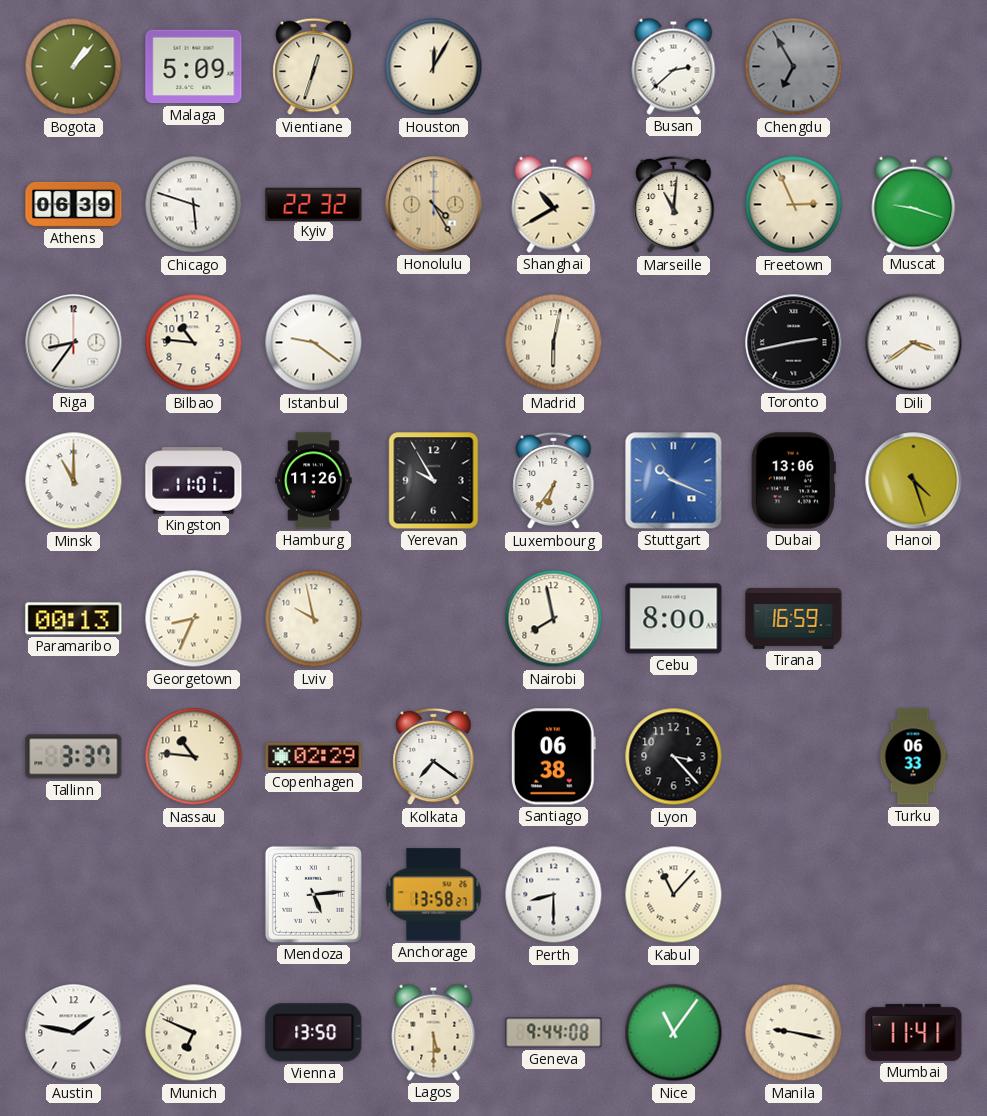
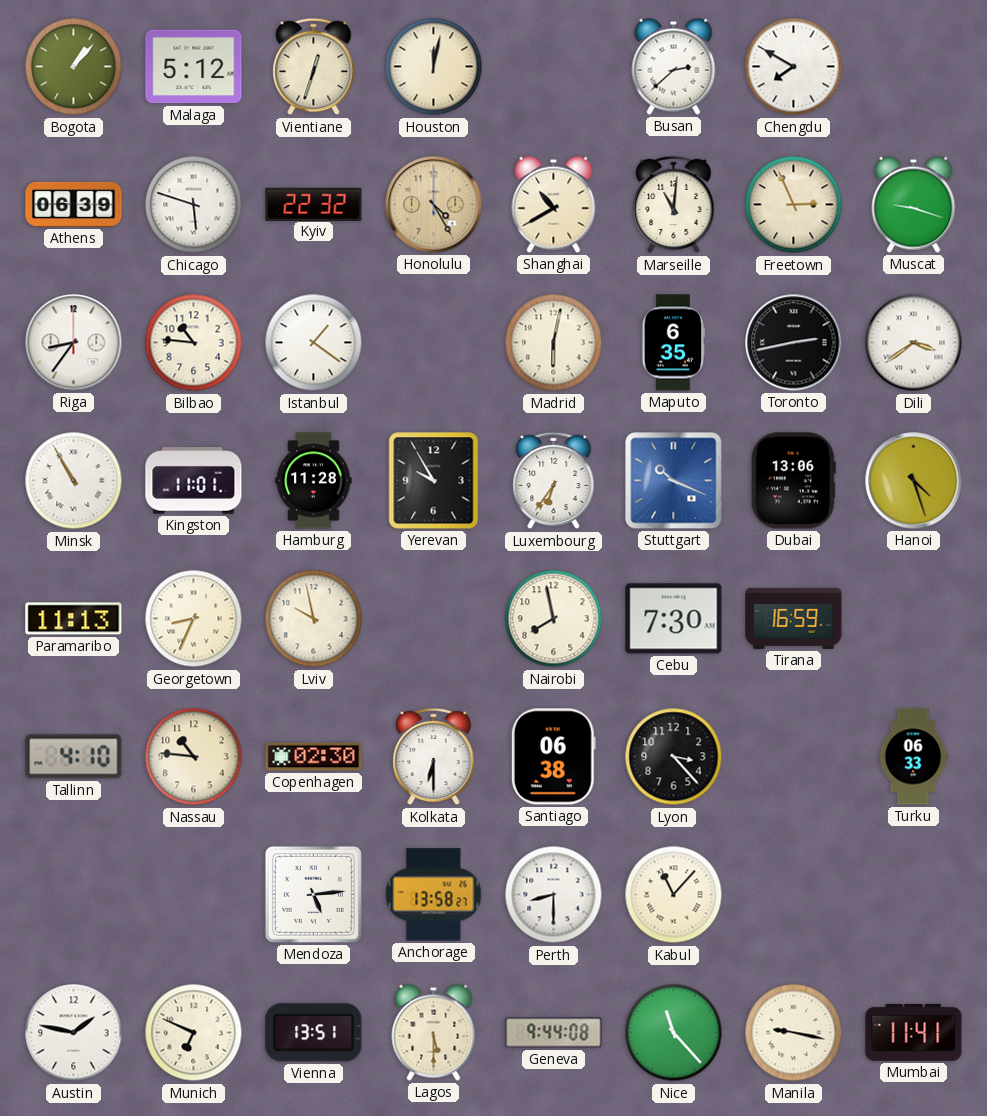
Malaga: 5:09 -> 5:12
Houston: 12:05 -> 12:02
Chengdu: 6:55 -> 7:50
Chengdu dial: grey -> white
Istanbul: 9:21 -> 1:21
Maputo: none -> 6:35
Minsk: 11:00 -> 10:55
Hamburg: 11:26 -> 11:28
Paramaribo: 00:13 -> 11:13
Cebu: 8:00 -> 7:30
Tallinn: 3:37 -> 4:10
Copenhagen: 02:29 -> 02:30
Kolkata: 7:21 -> 6:30
Vienna: 13:50 -> 13:51
Nice: 11:06 -> 11:23
